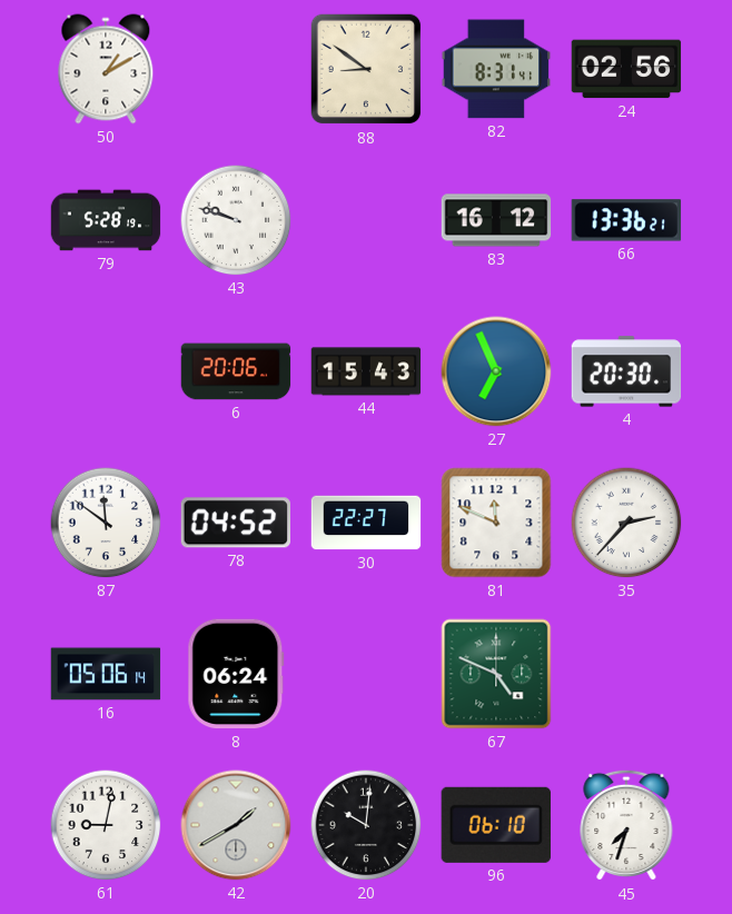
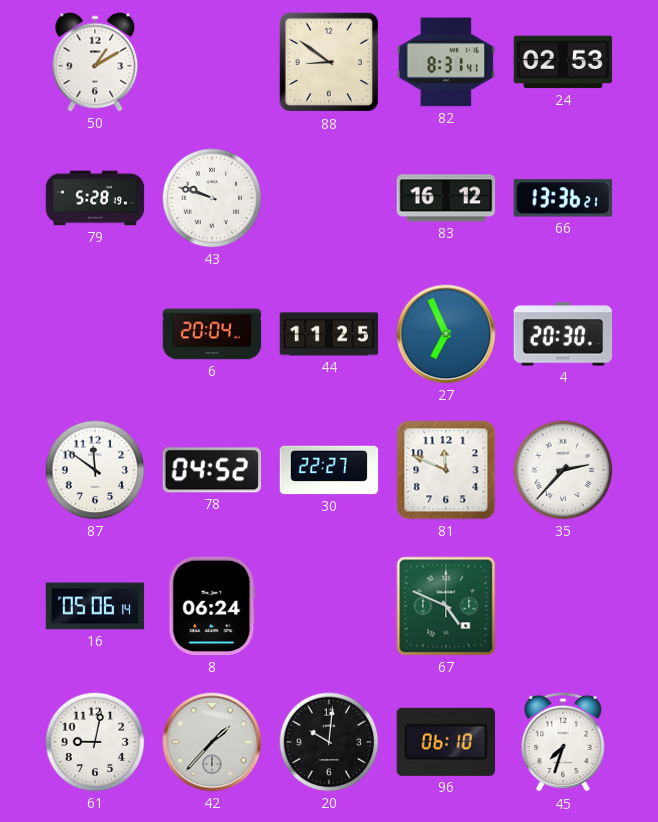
24: 02:56 -> 02:53
6: 20:06 -> 20:04
44: 15:43 -> 11:25
42: 1:40 -> 1:37
